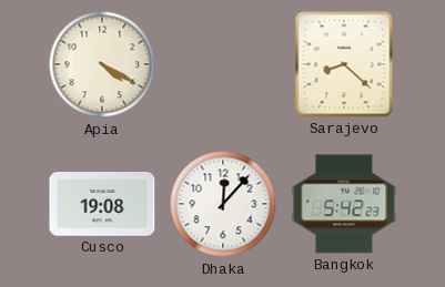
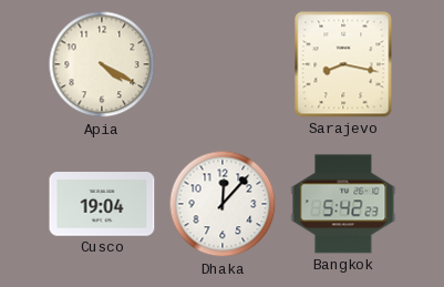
Sarajevo: 8:22 -> 8:17
Cusco: 19:08 -> 19:04
